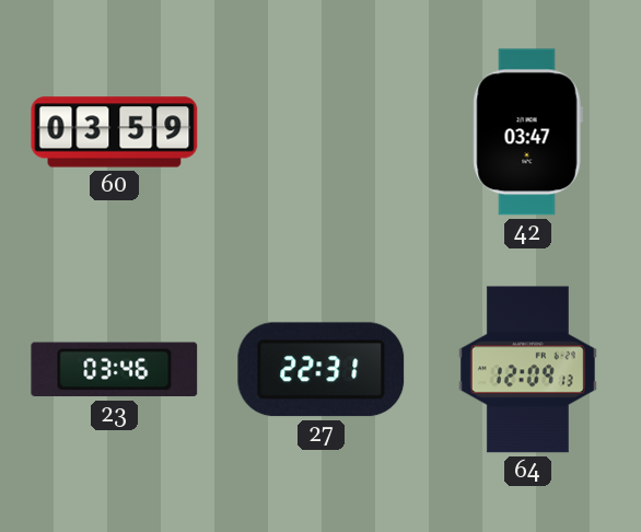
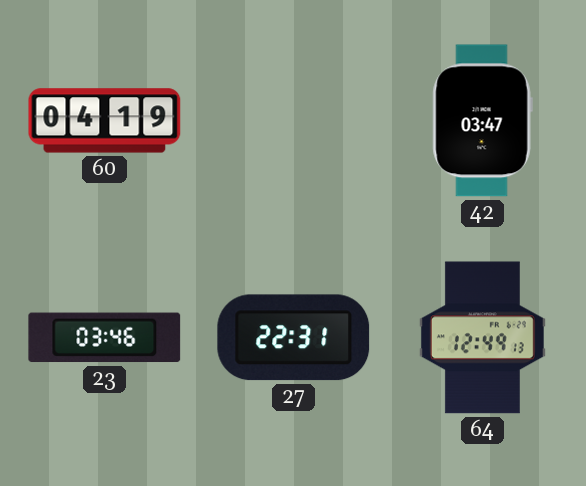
60: 03:59 -> 04:19
64: 12:09 -> 12:49
